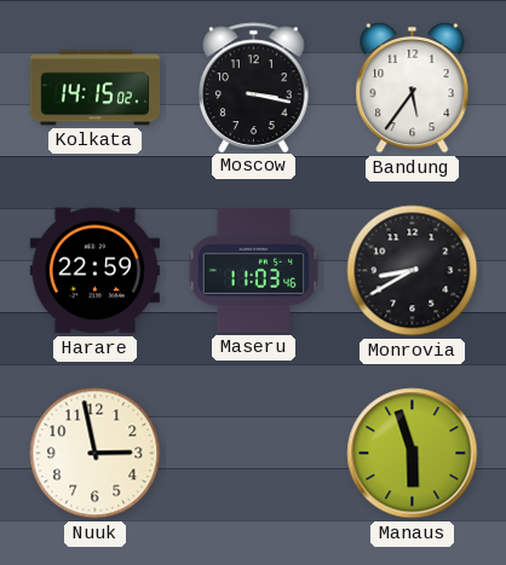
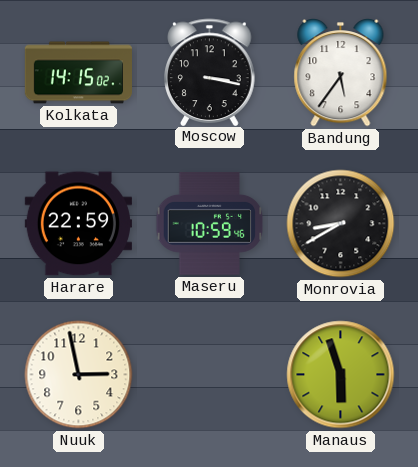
Maseru: 11:03 -> 10:59
